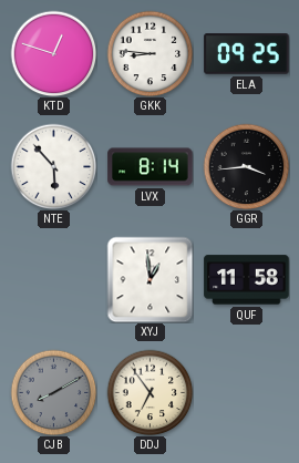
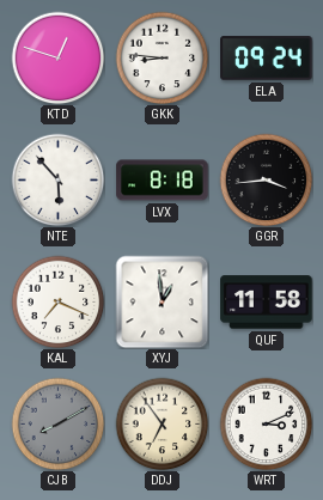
ELA: 09:25 -> 09:24
LVX: 8:14 -> 8:18
KAL: none -> 7:19
WRT: none -> 3:11
